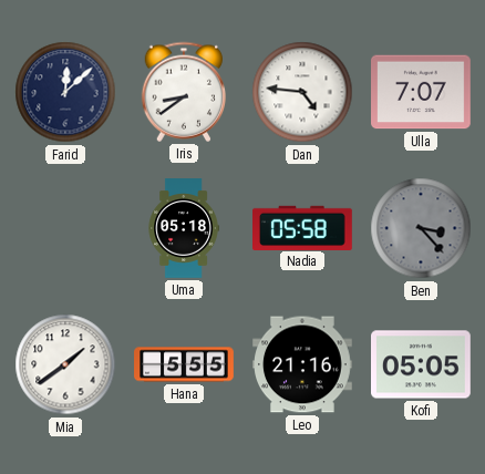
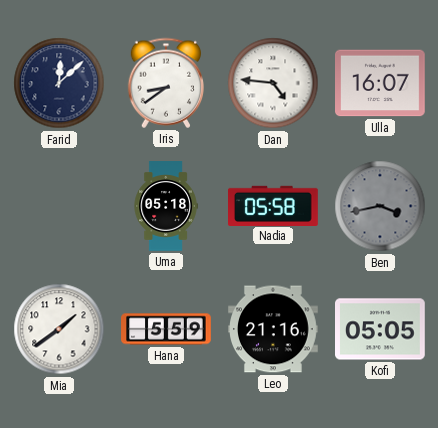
Ulla: 7:07 -> 16:07
Ben: 3:23 -> 3:43
Hana: 5:55 -> 5:59
